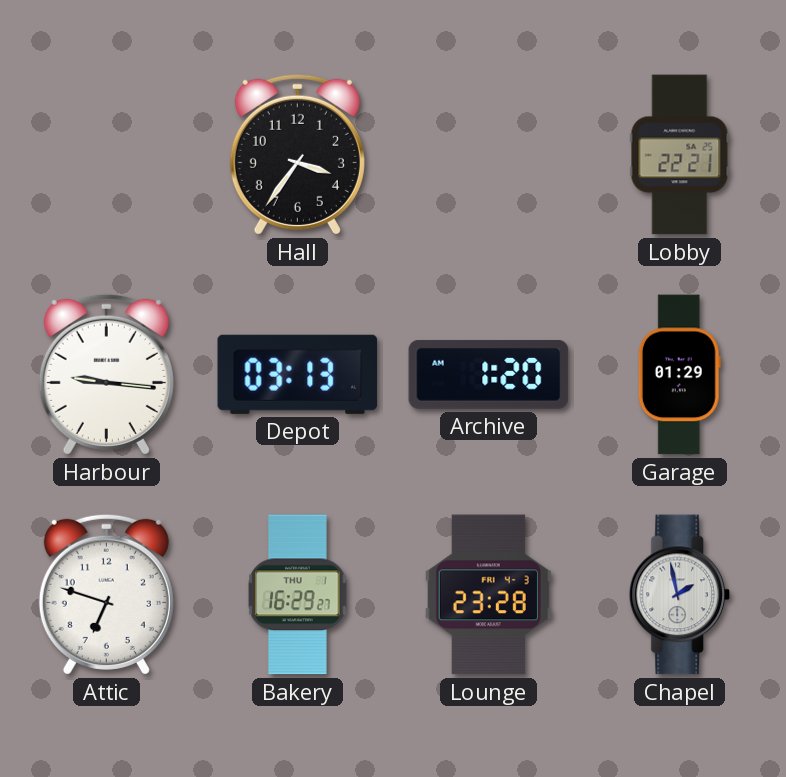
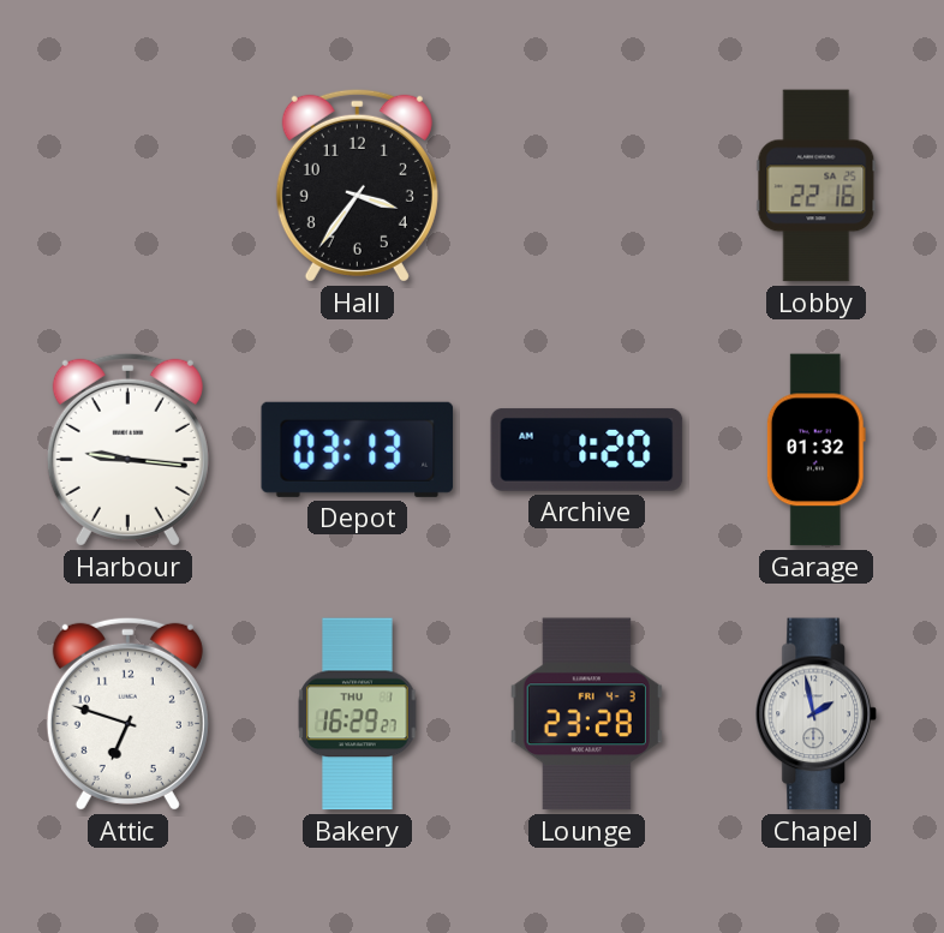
Lobby: 22:21 -> 22:16
Garage: 01:29 -> 01:32
